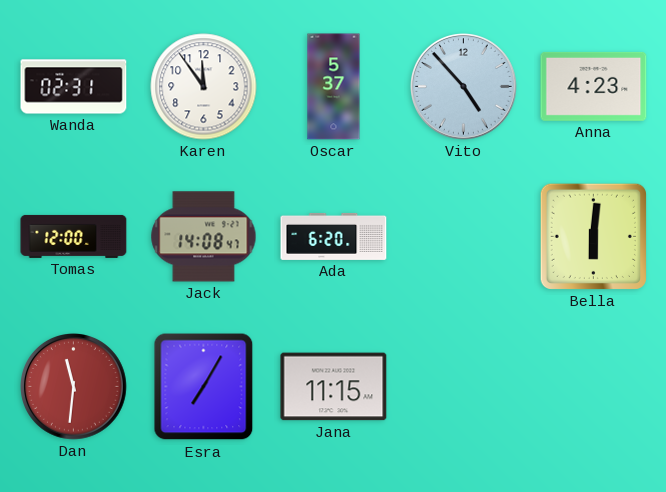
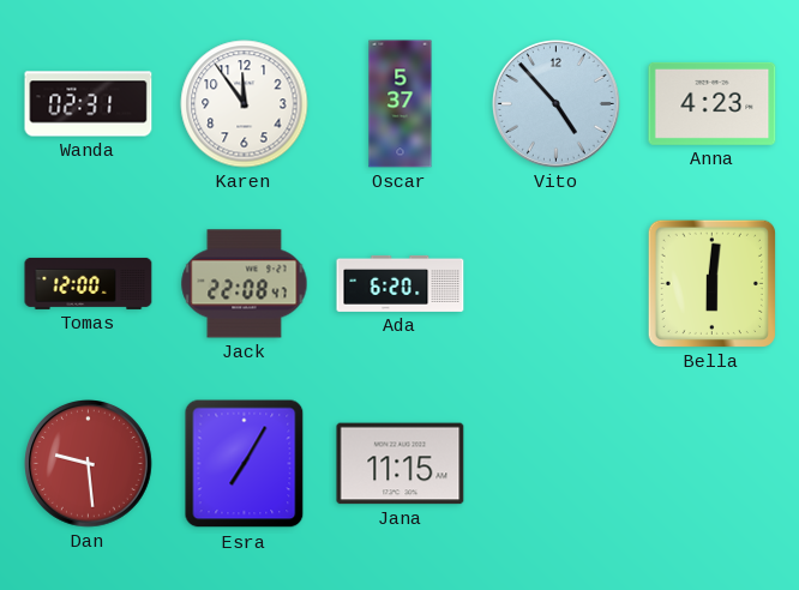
Jack: 14:08 -> 22:08
Dan: 11:31 -> 9:29
